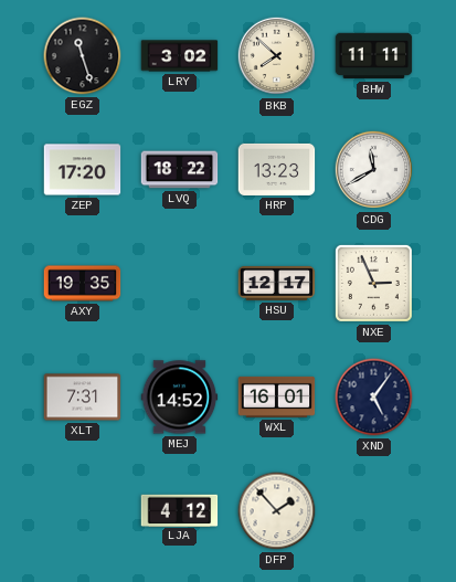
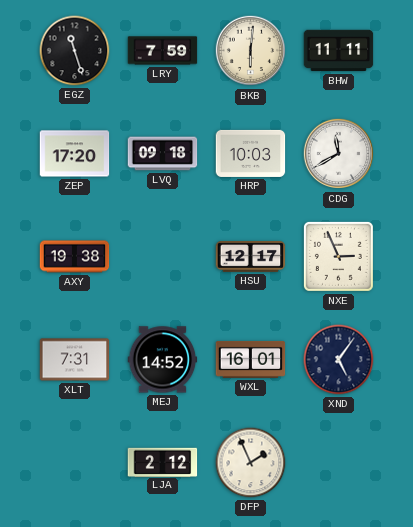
LRY: 3:02 -> 7:59
BKB: 7:52 -> 6:01
LVQ: 18:22 -> 09:18
HRP: 13:23 -> 10:03
AXY: 19:35 -> 19:38
LJA: 4:12 -> 2:12
DFP: 1:53 -> 1:56
